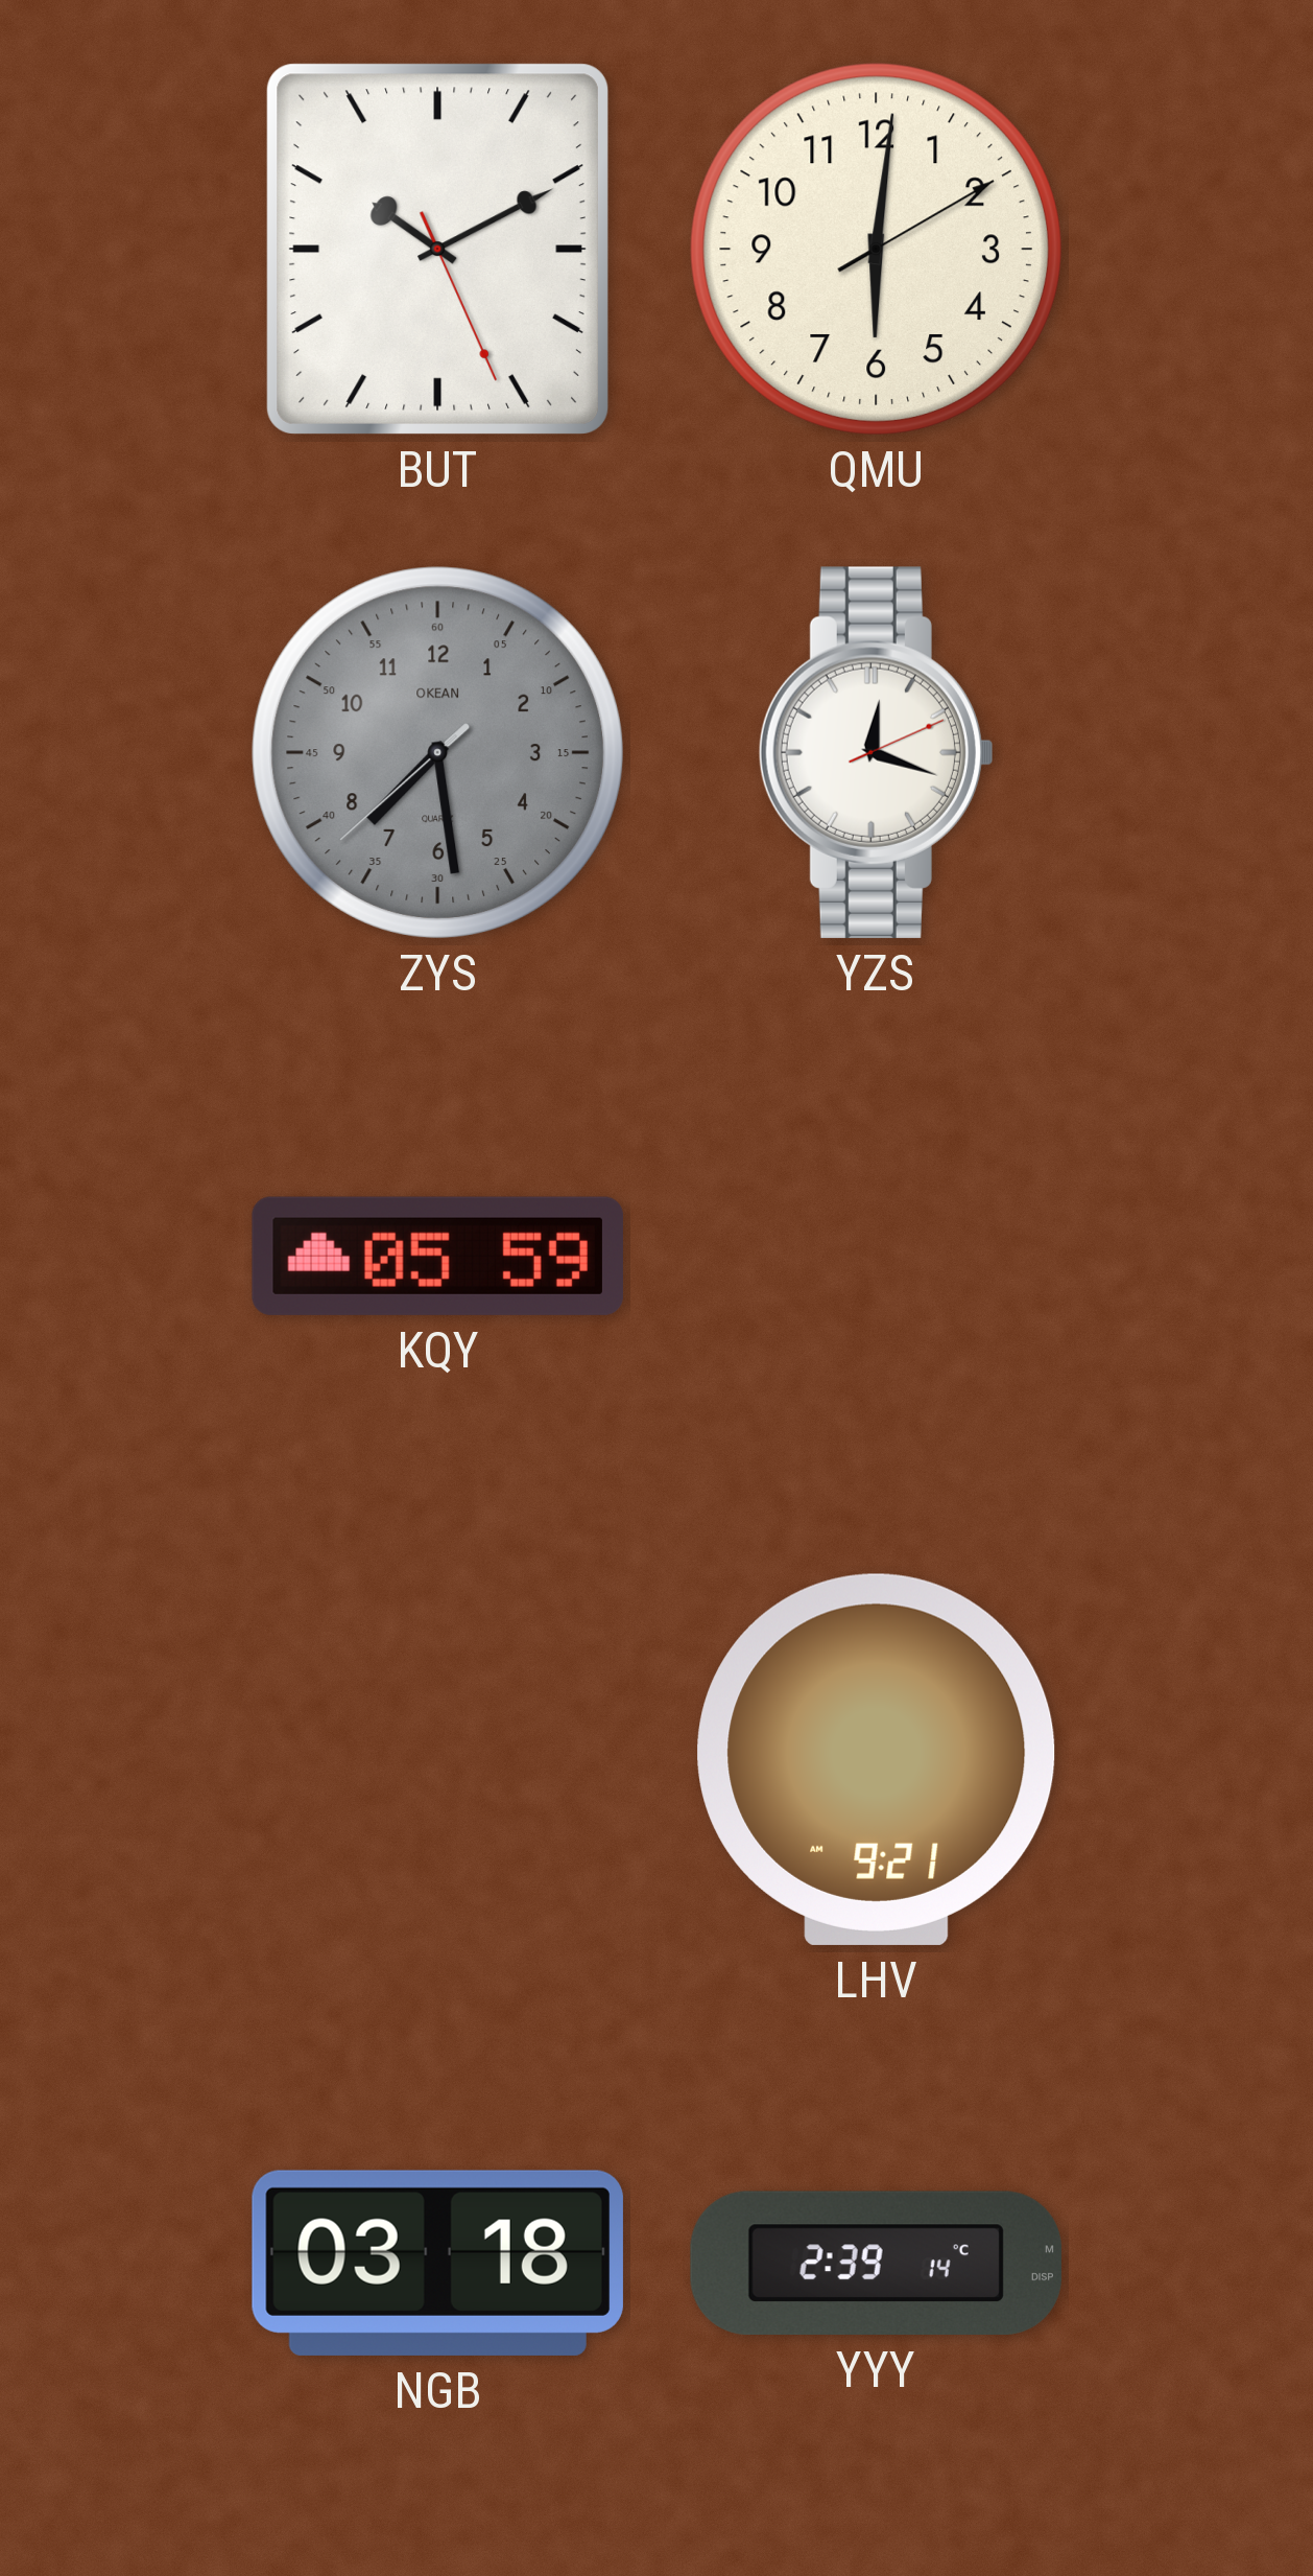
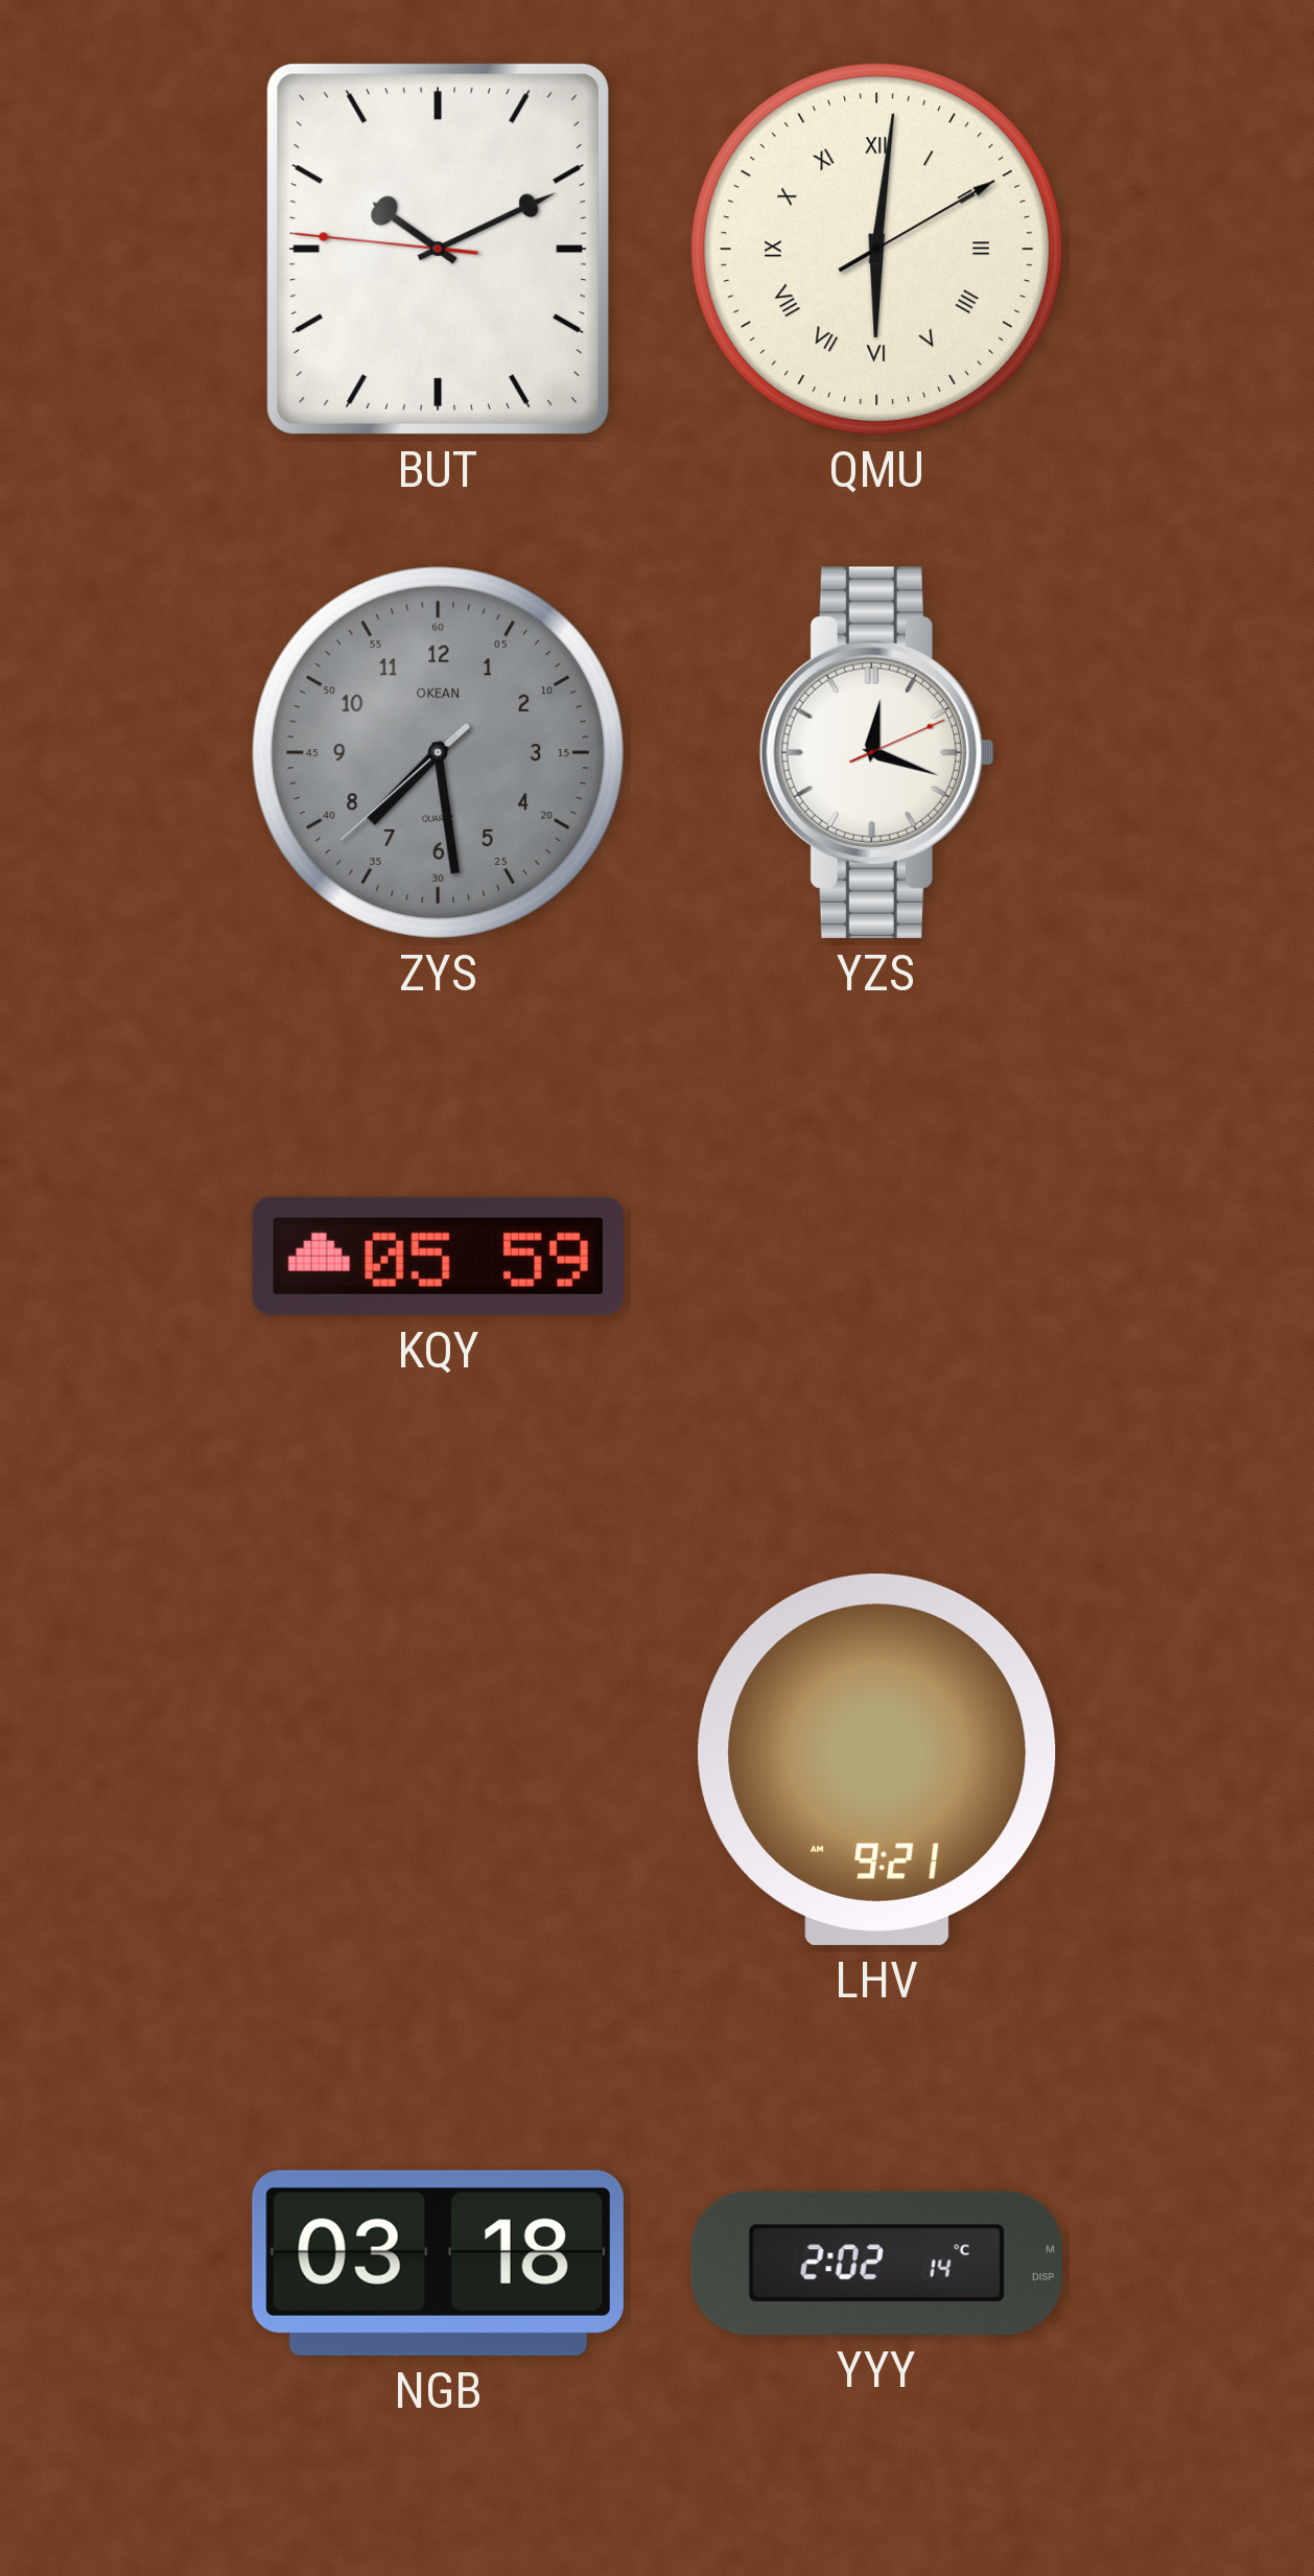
BUT: 10:10:26 -> 10:10:46
QMU numerals: Arabic -> Roman
YYY: 2:39 -> 2:02
